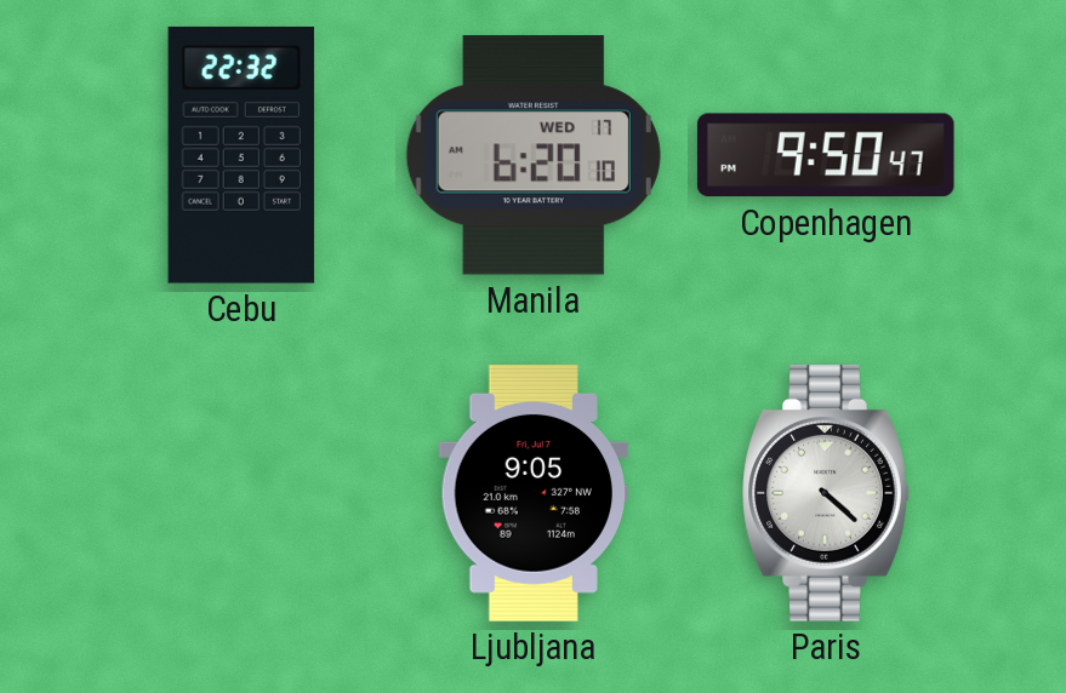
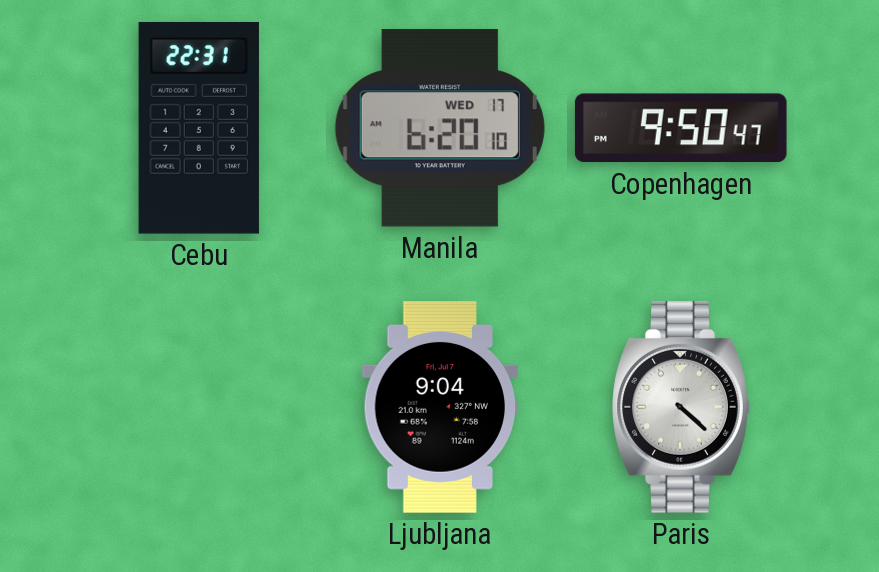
Cebu: 22:32 -> 22:31
Ljubljana: 9:05 -> 9:04
